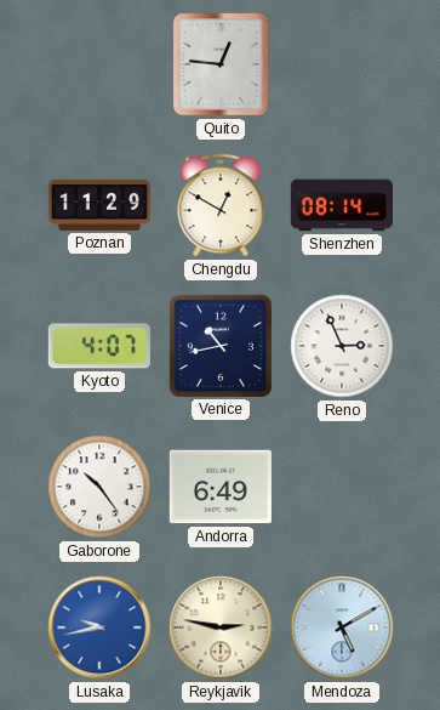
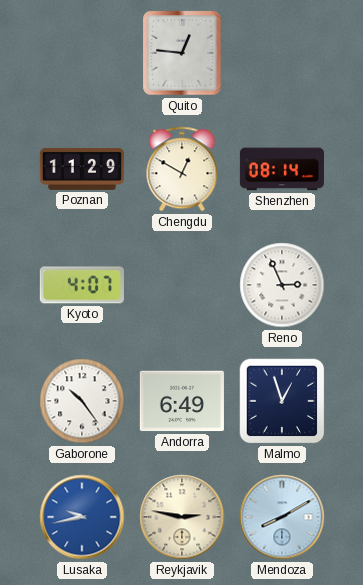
Venice: 10:43 -> none
Malmo: none -> 12:57
Mendoza: 5:10 -> 8:10
